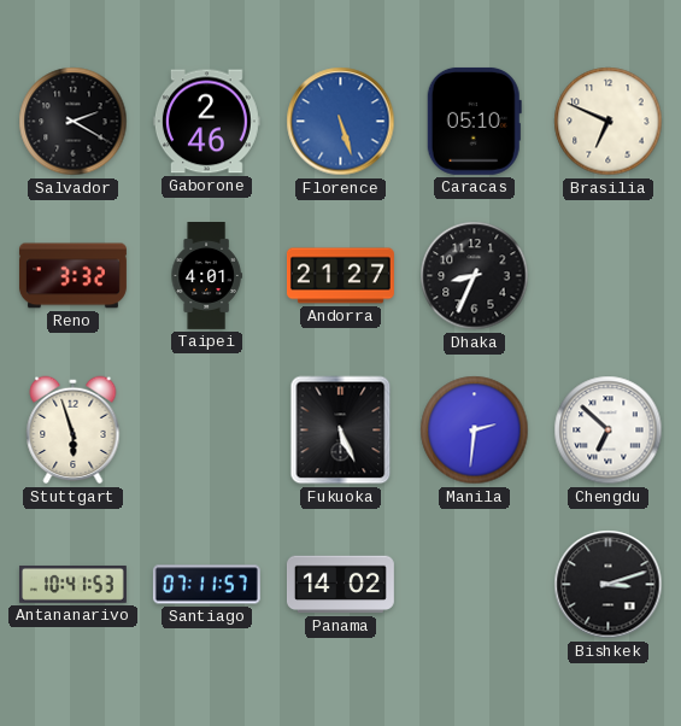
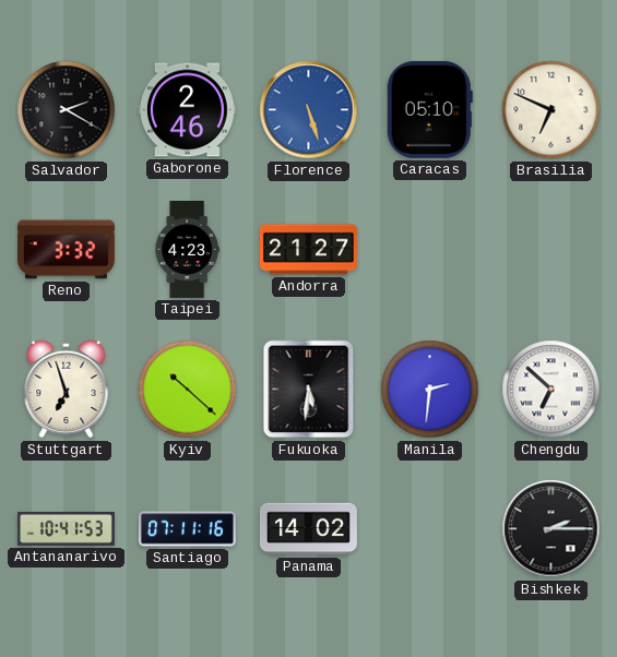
Taipei: 4:01 -> 4:23
Dhaka: 8:34 -> none
Stuttgart: 5:57 -> 6:57
Kyiv: none -> 10:22
Fukuoka: 5:26 -> 5:31
Santiago: 07:11:57 -> 07:11:16
Bishkek: 3:12 -> 2:15
